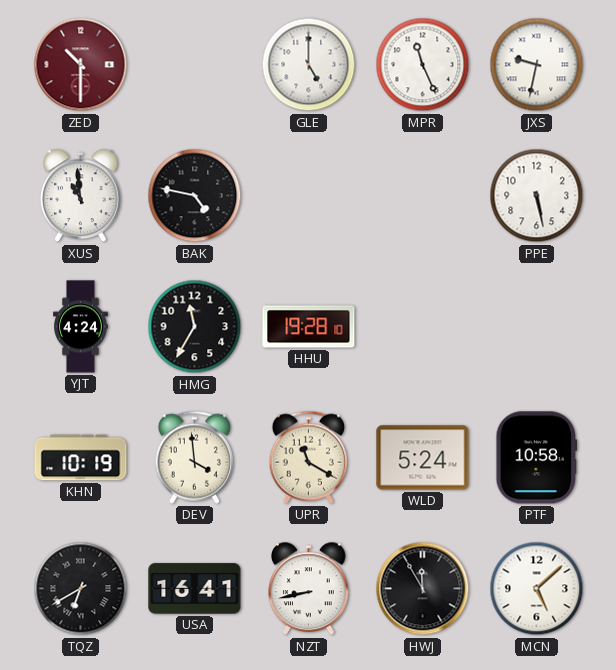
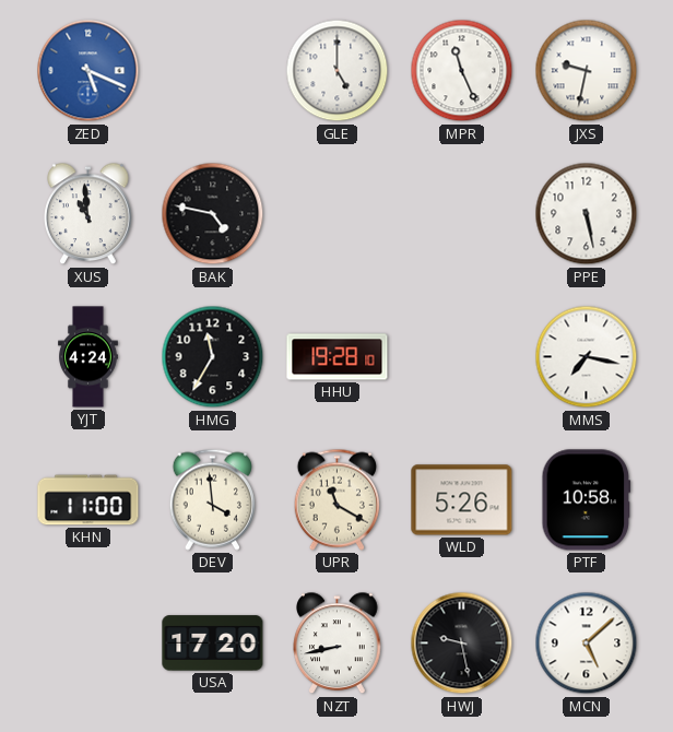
ZED: 10:30 -> 5:19
ZED dial: burgundy -> blue
MMS: none -> 7:17
KHN: 10:19 -> 11:00
WLD: 5:24 -> 5:26
TQZ: 6:40 -> none
USA: 16:41 -> 17:20
HWJ: 11:55 -> 9:28
